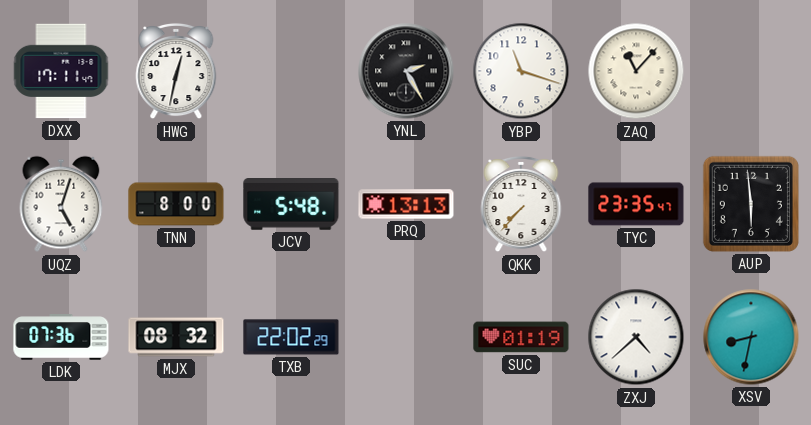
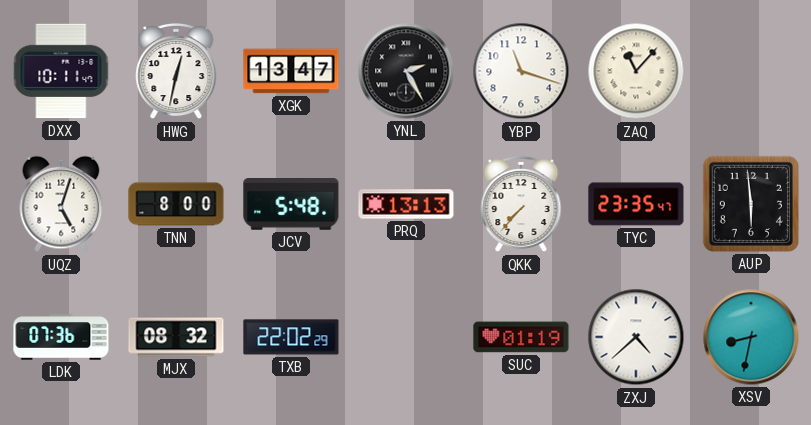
DXX: 17:11 -> 10:11
XGK: none -> 13:47
